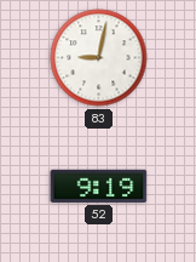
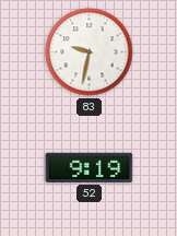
83: 9:02 -> 9:32
